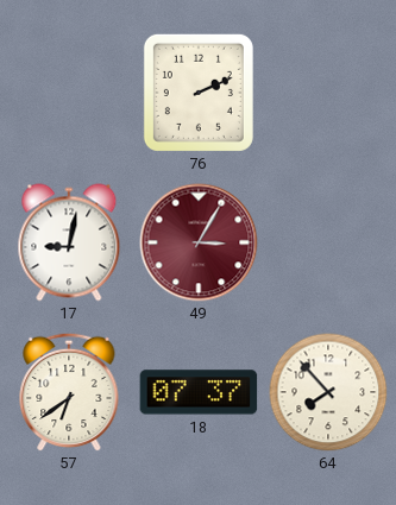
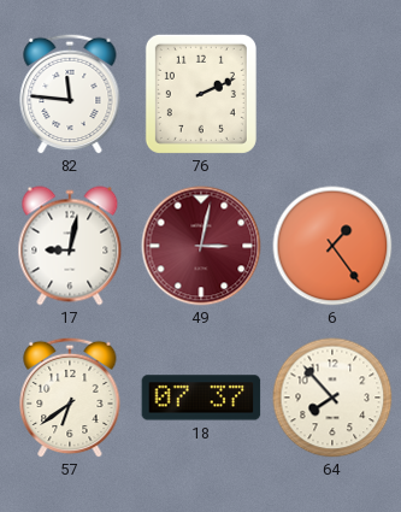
82: none -> 11:46
49: 3:05 -> 3:02
6: none -> 1:24
